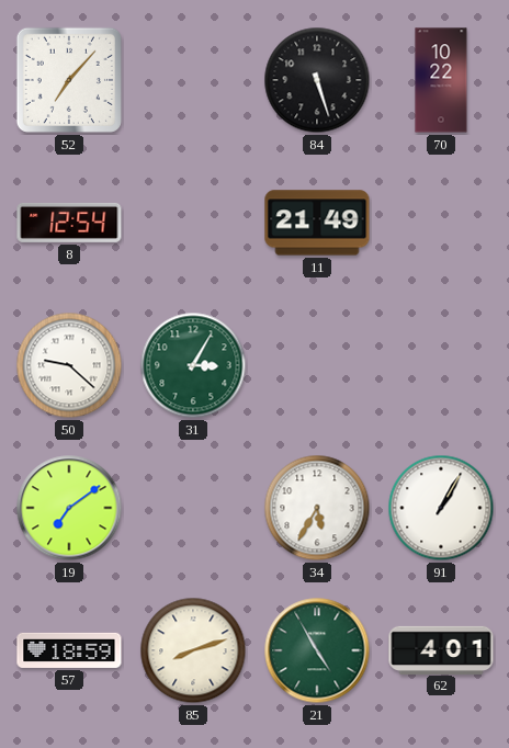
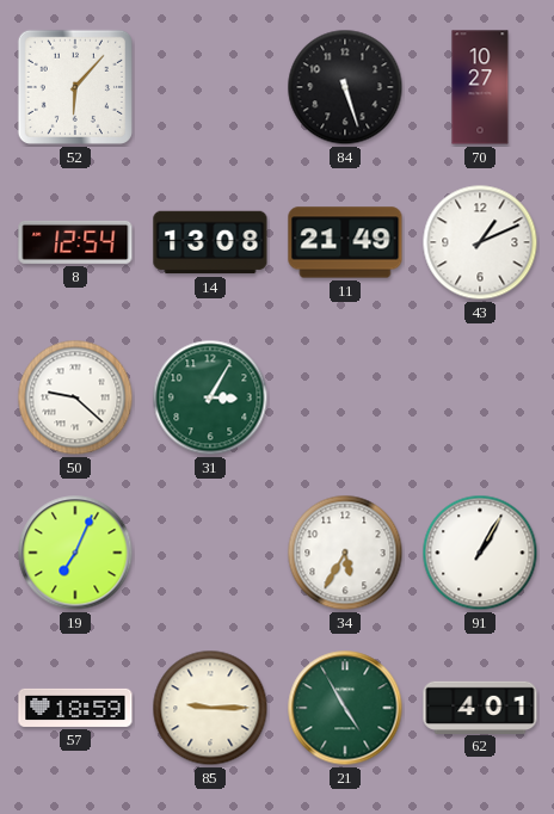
52: 7:07 -> 6:07
70: 10:22 -> 10:27
14: none -> 13:08
43: none -> 1:11
19: 7:09 -> 7:04
85: 8:12 -> 9:15
